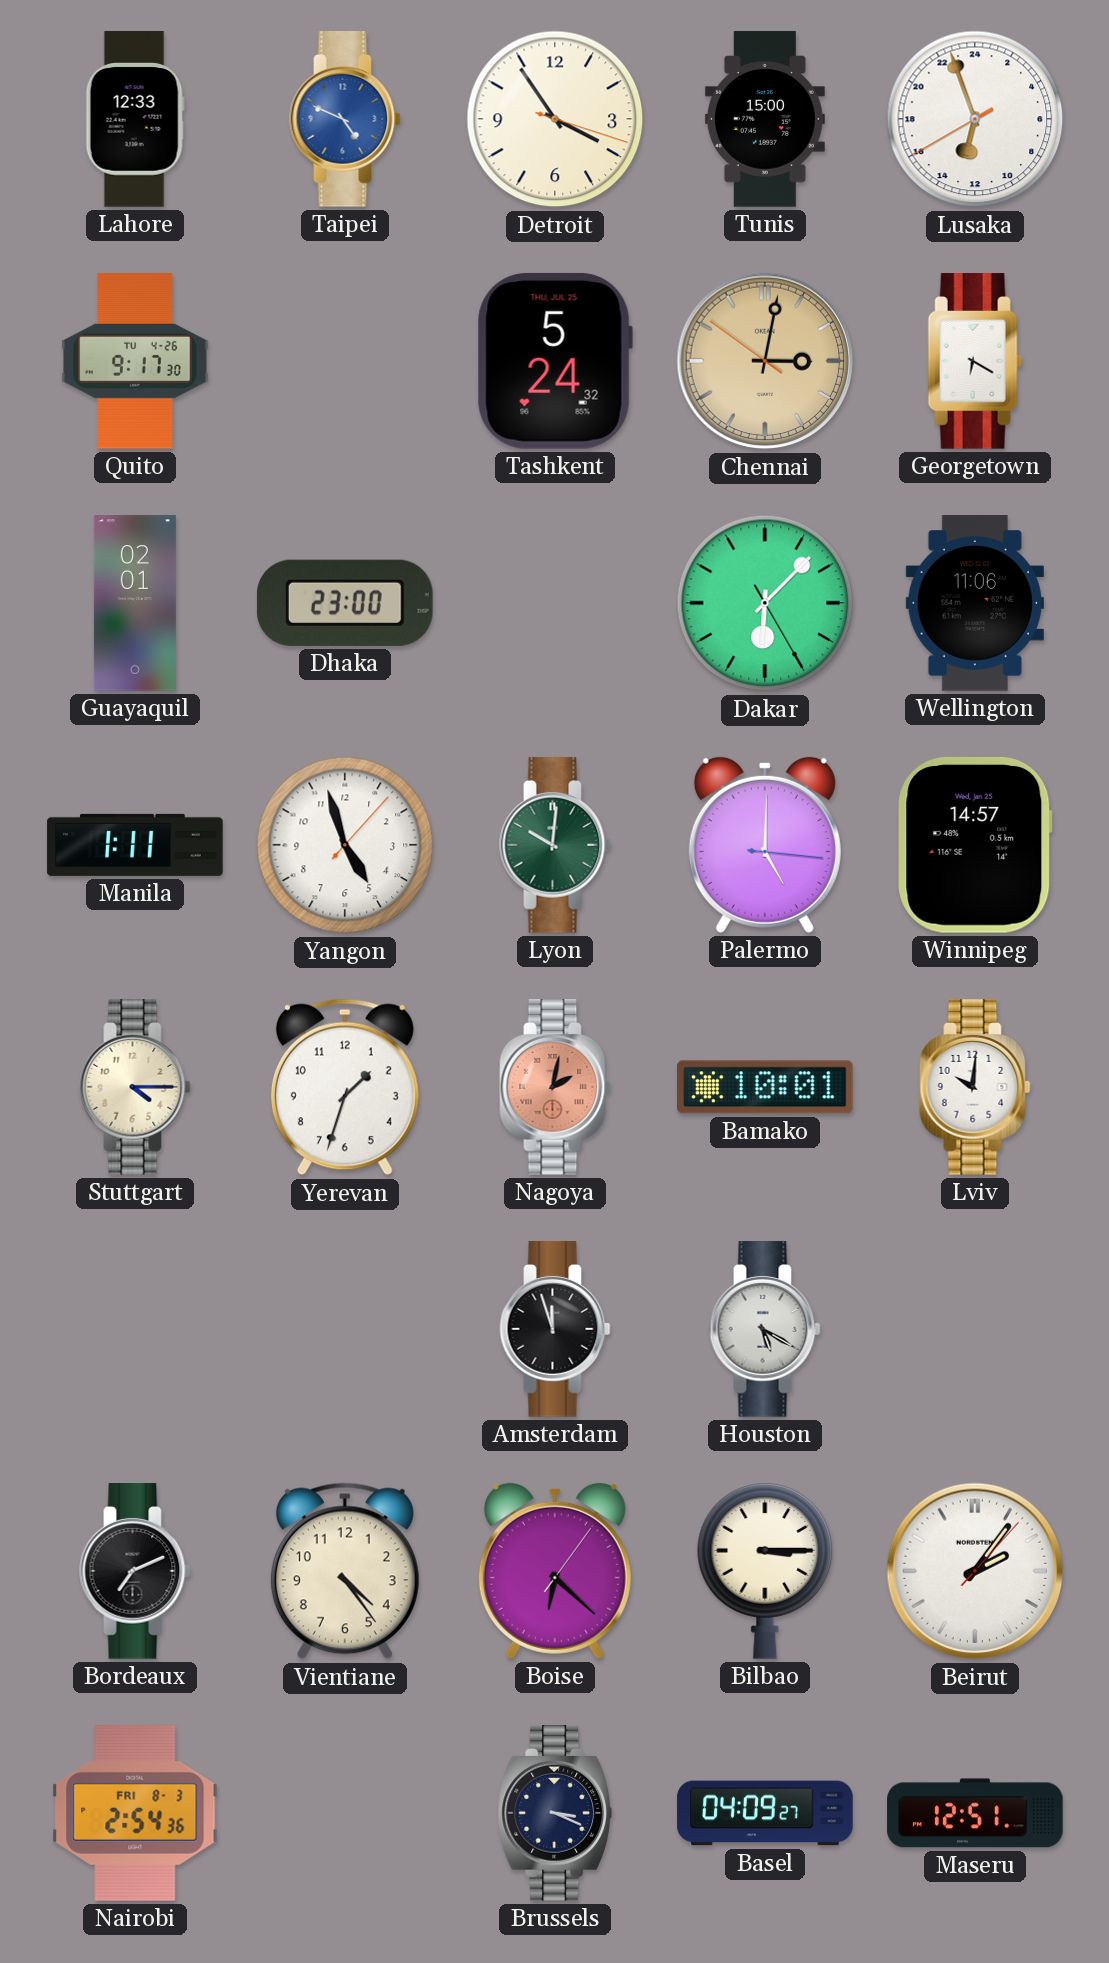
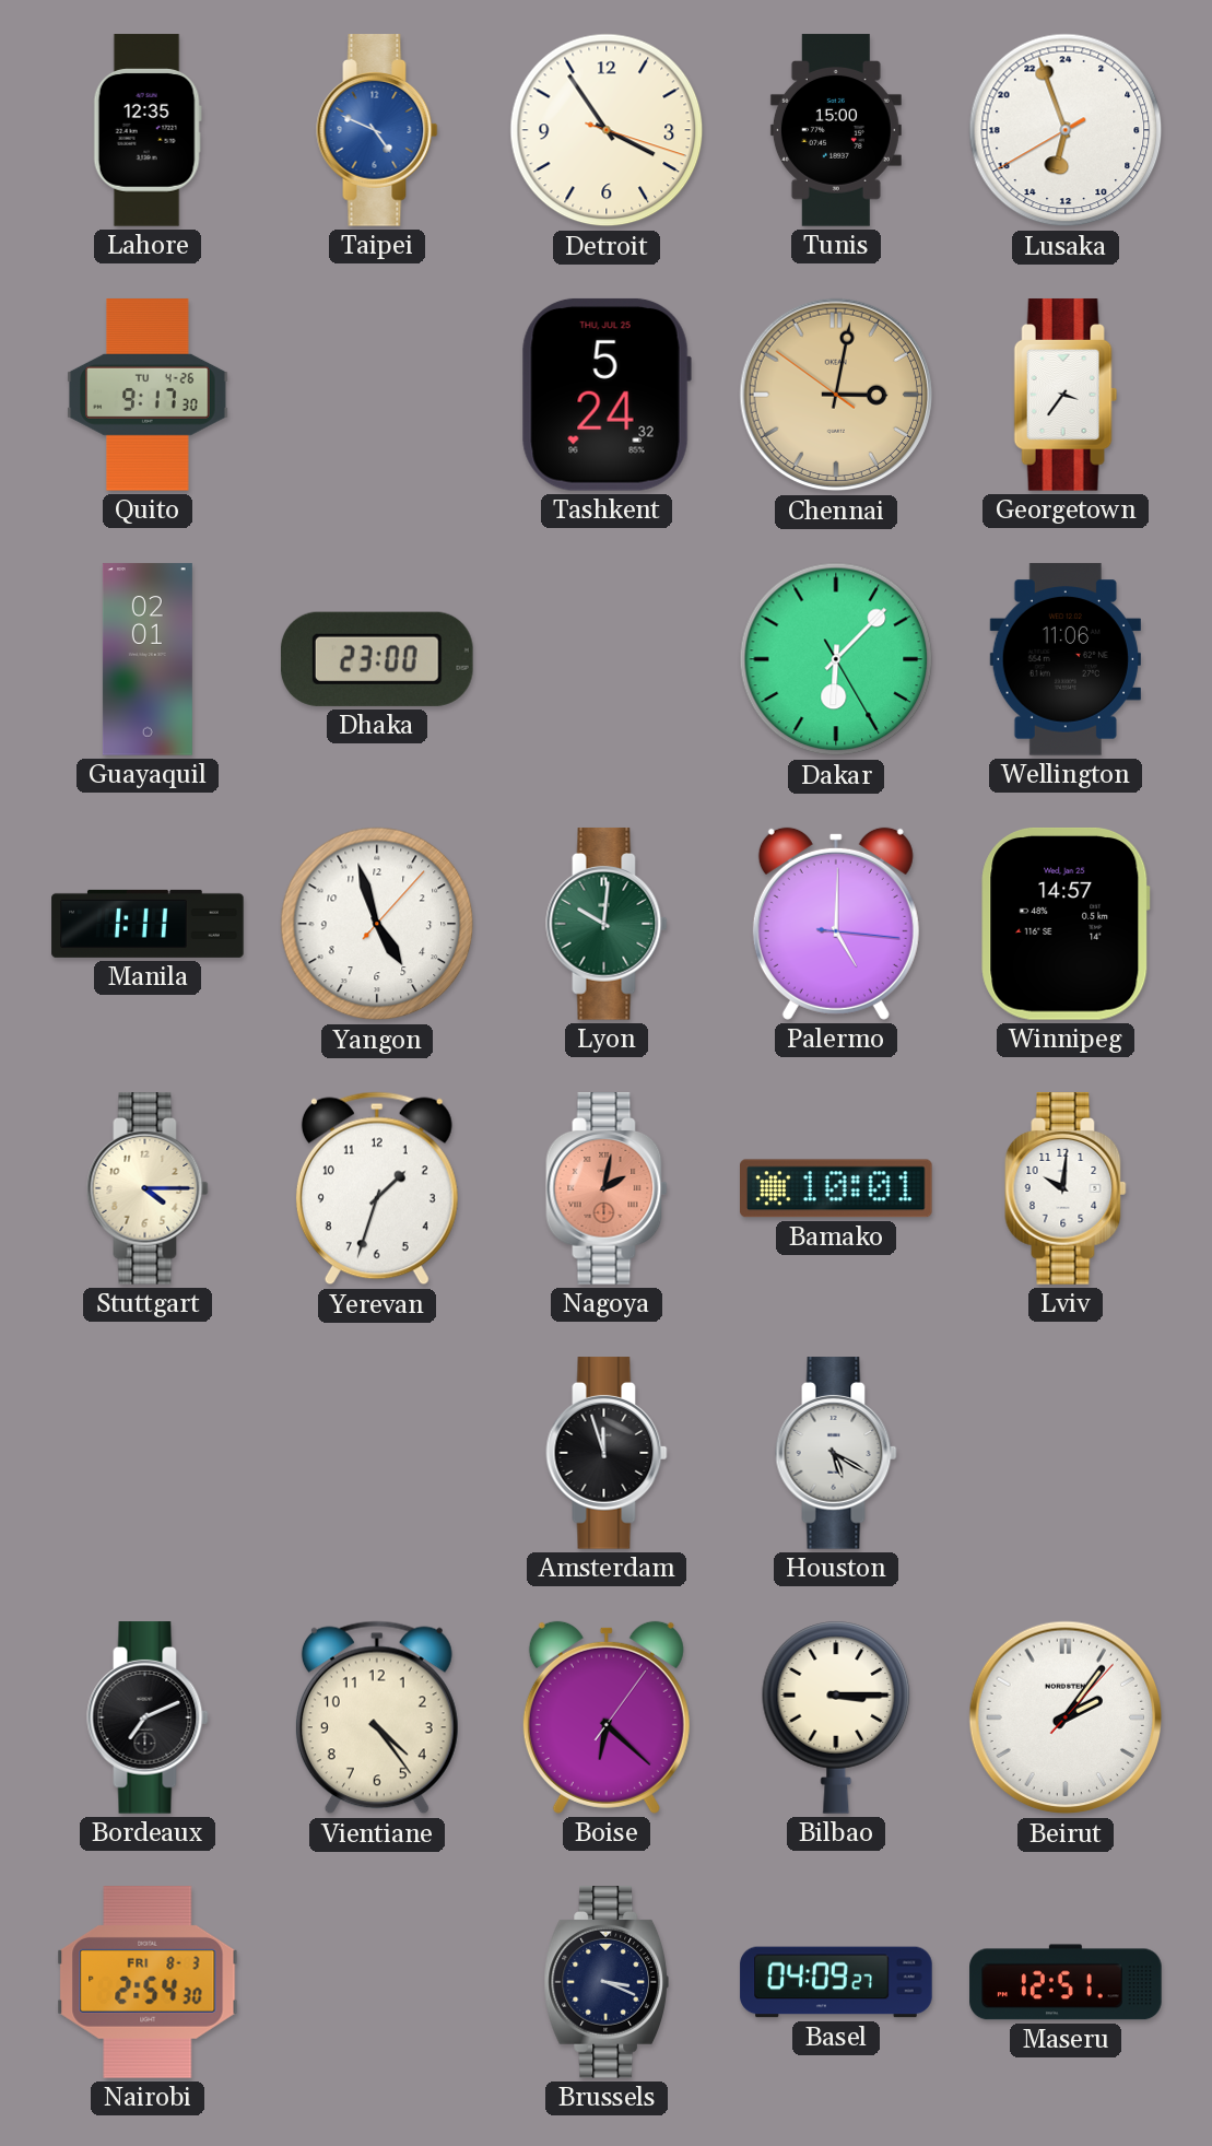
Lahore: 12:33 -> 12:35
Georgetown: 6:20 -> 3:36
Nairobi: 2:54:36 -> 2:54:30
